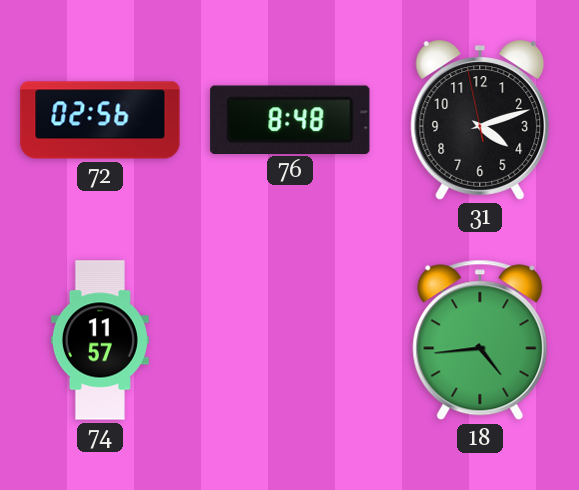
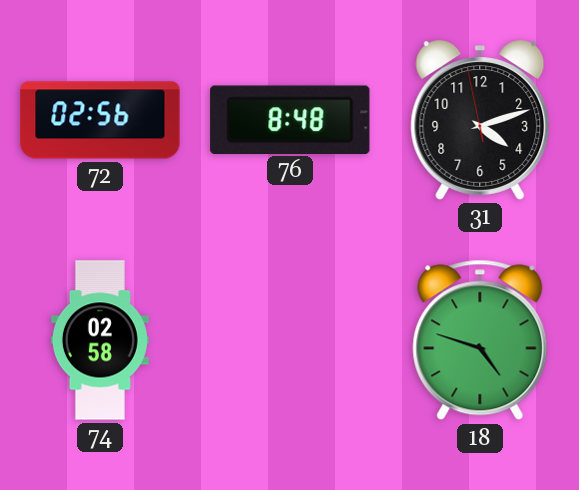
74: 11:57 -> 02:58
18: 4:44 -> 4:48
